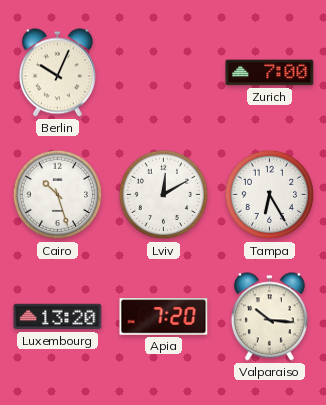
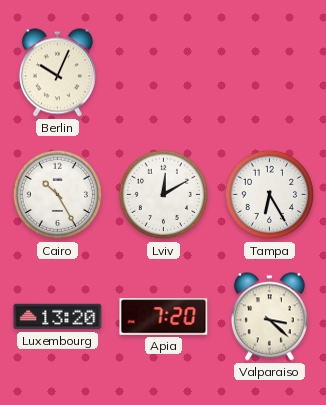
Zurich: 7:00 -> none
Cairo: 10:27 -> 10:25
Valparaiso: 10:16 -> 3:22
